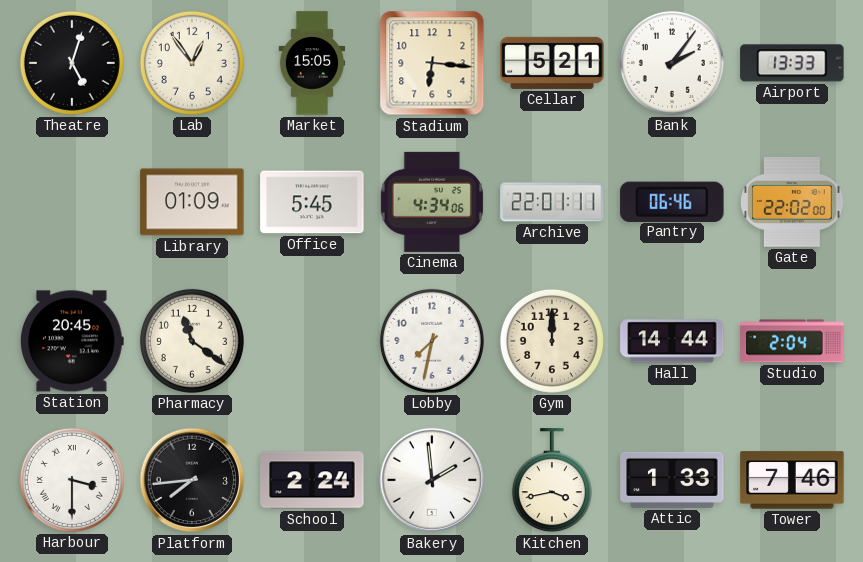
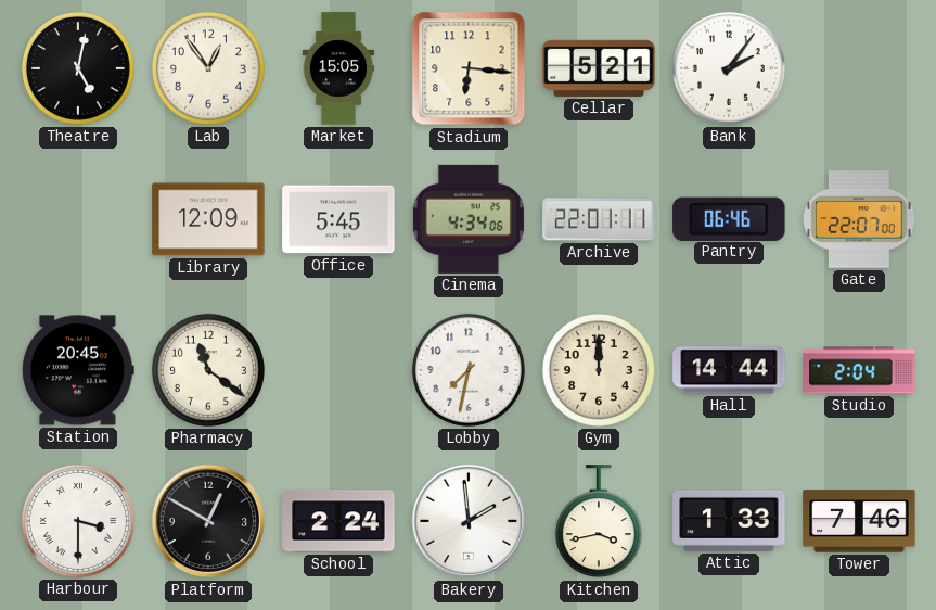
Theatre: 5:03 -> 5:02
Airport: 13:33 -> none
Library: 01:09 -> 12:09
Gate: 22:02 -> 22:07
Platform: 7:44 -> 12:50
